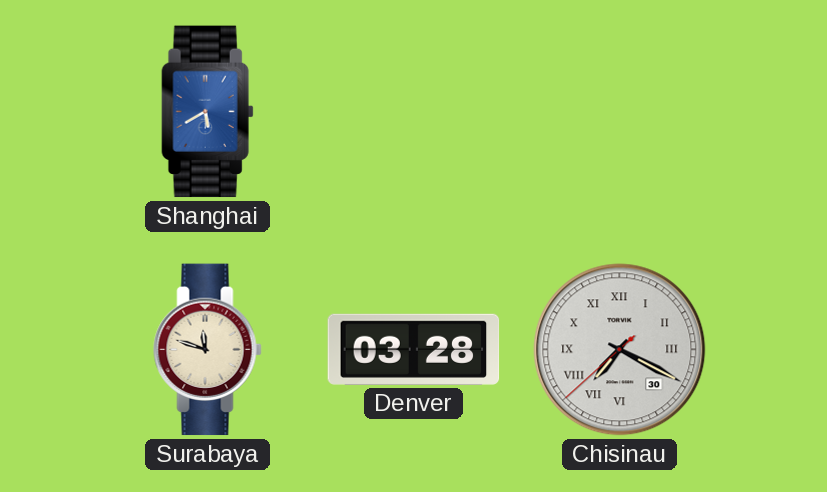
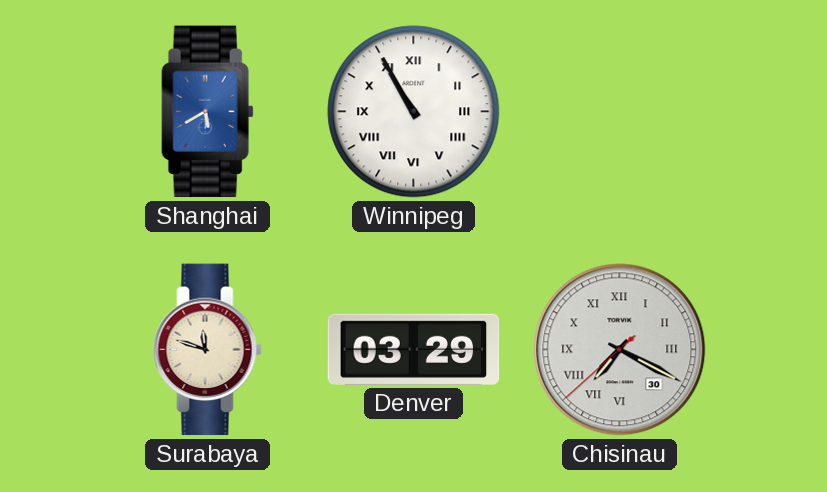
Winnipeg: none -> 10:55
Denver: 03:28 -> 03:29
